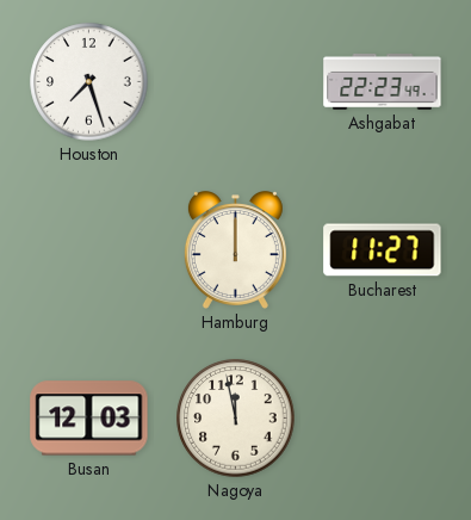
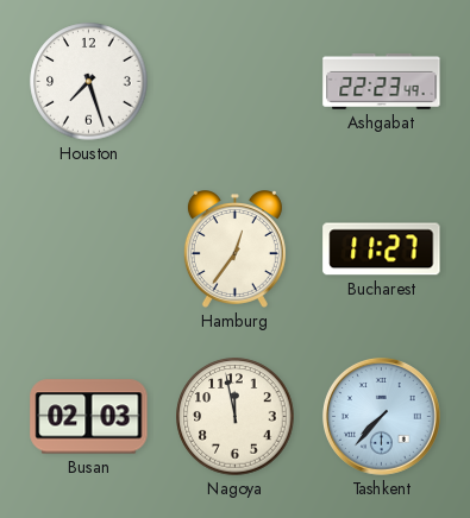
Hamburg: 12:00 -> 12:36
Busan: 12:03 -> 02:03
Tashkent: none -> 7:37
